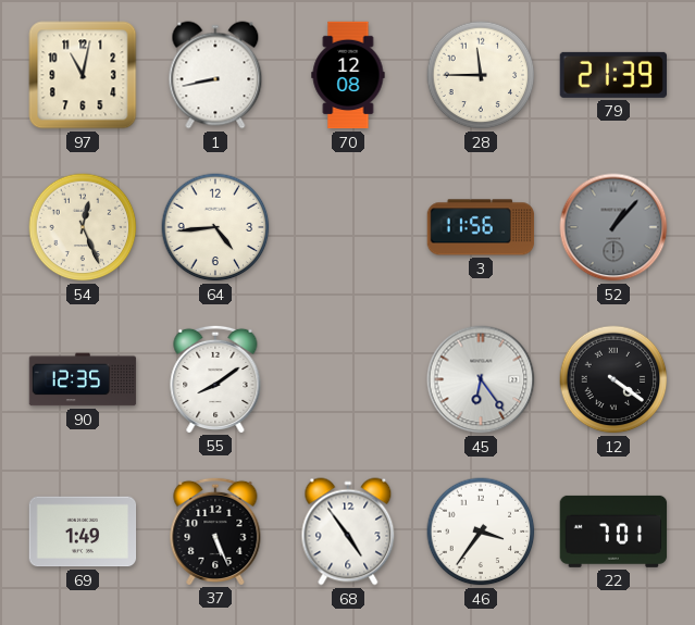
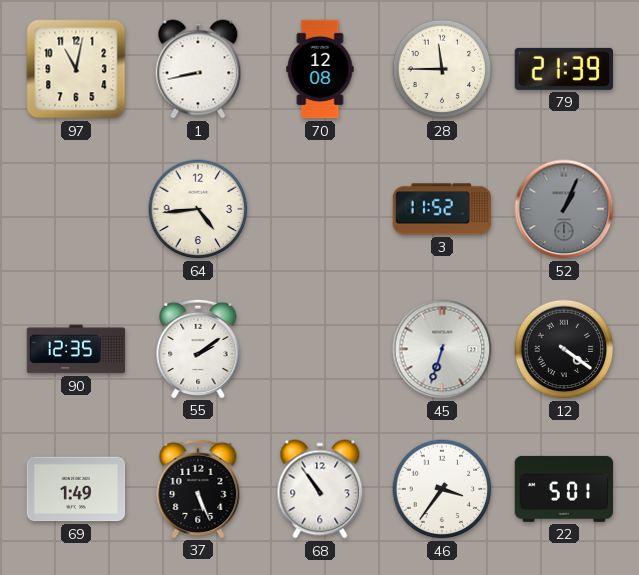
54: 12:26 -> none
3: 11:56 -> 11:52
52: 1:07 -> 1:04
55: 8:09 -> 2:09
45: 6:24 -> 6:33
68: 4:54 -> 10:54
22: 7:01 -> 5:01
